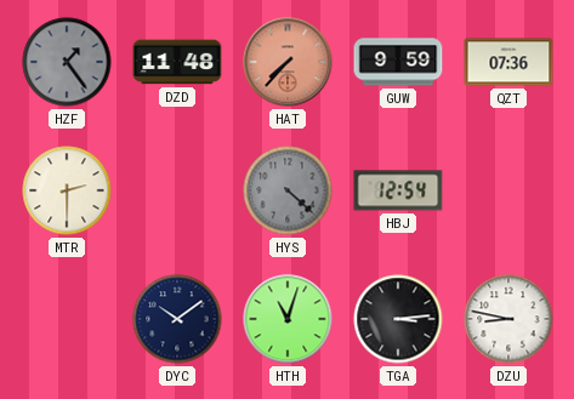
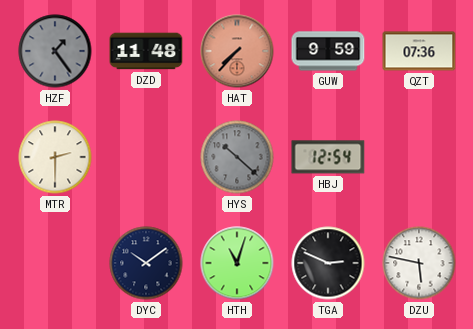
HYS: 4:22 -> 10:22
TGA: 3:14 -> 2:49
DZU: 8:47 -> 5:47
